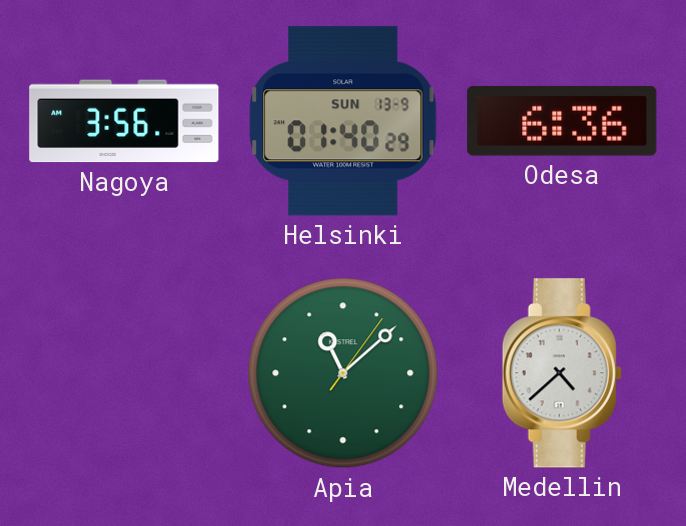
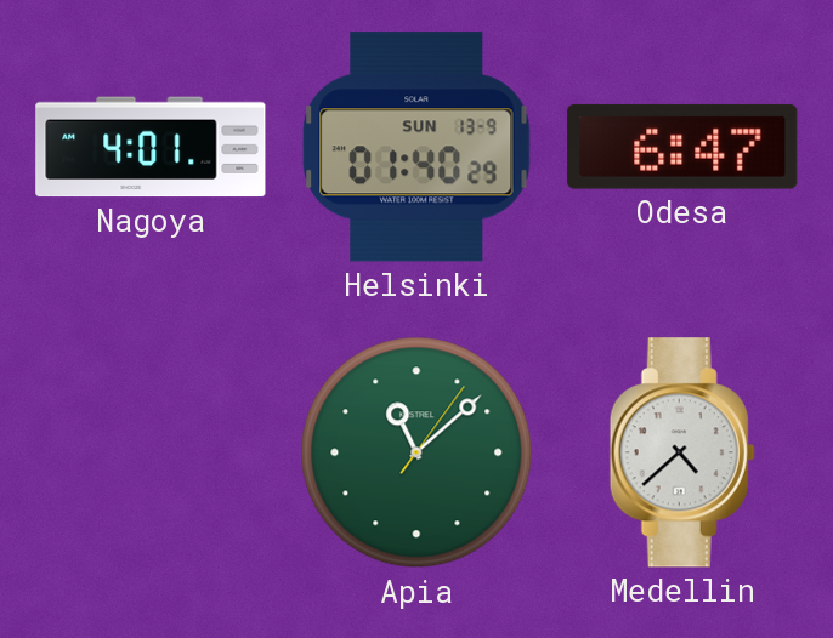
Nagoya: 3:56 -> 4:01
Odesa: 6:36 -> 6:47
